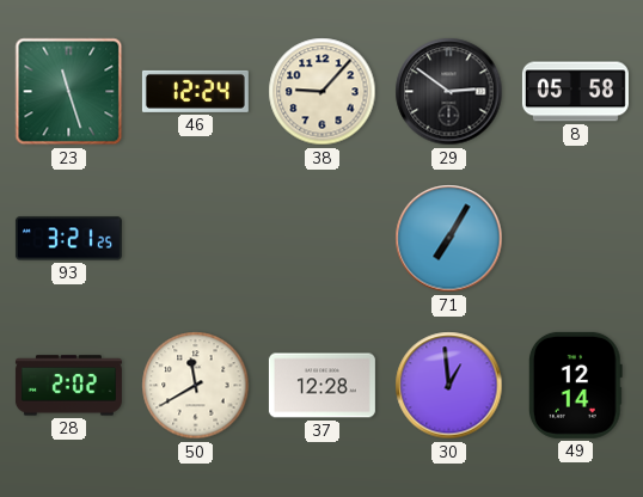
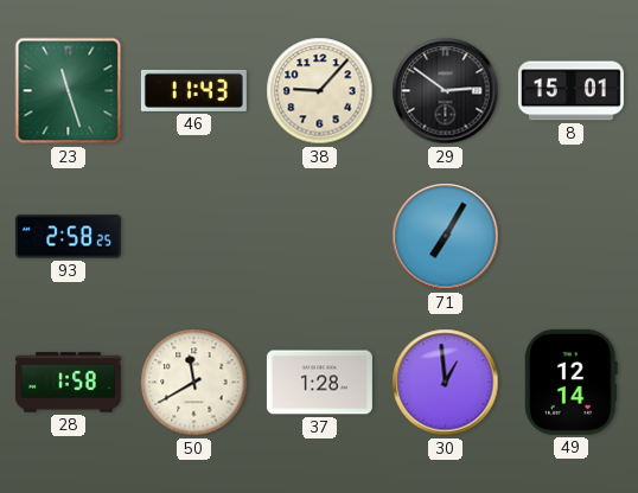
46: 12:24 -> 11:43
8: 05:58 -> 15:01
93: 3:21 -> 2:58
28: 2:02 -> 1:58
37: 12:28 -> 1:28
